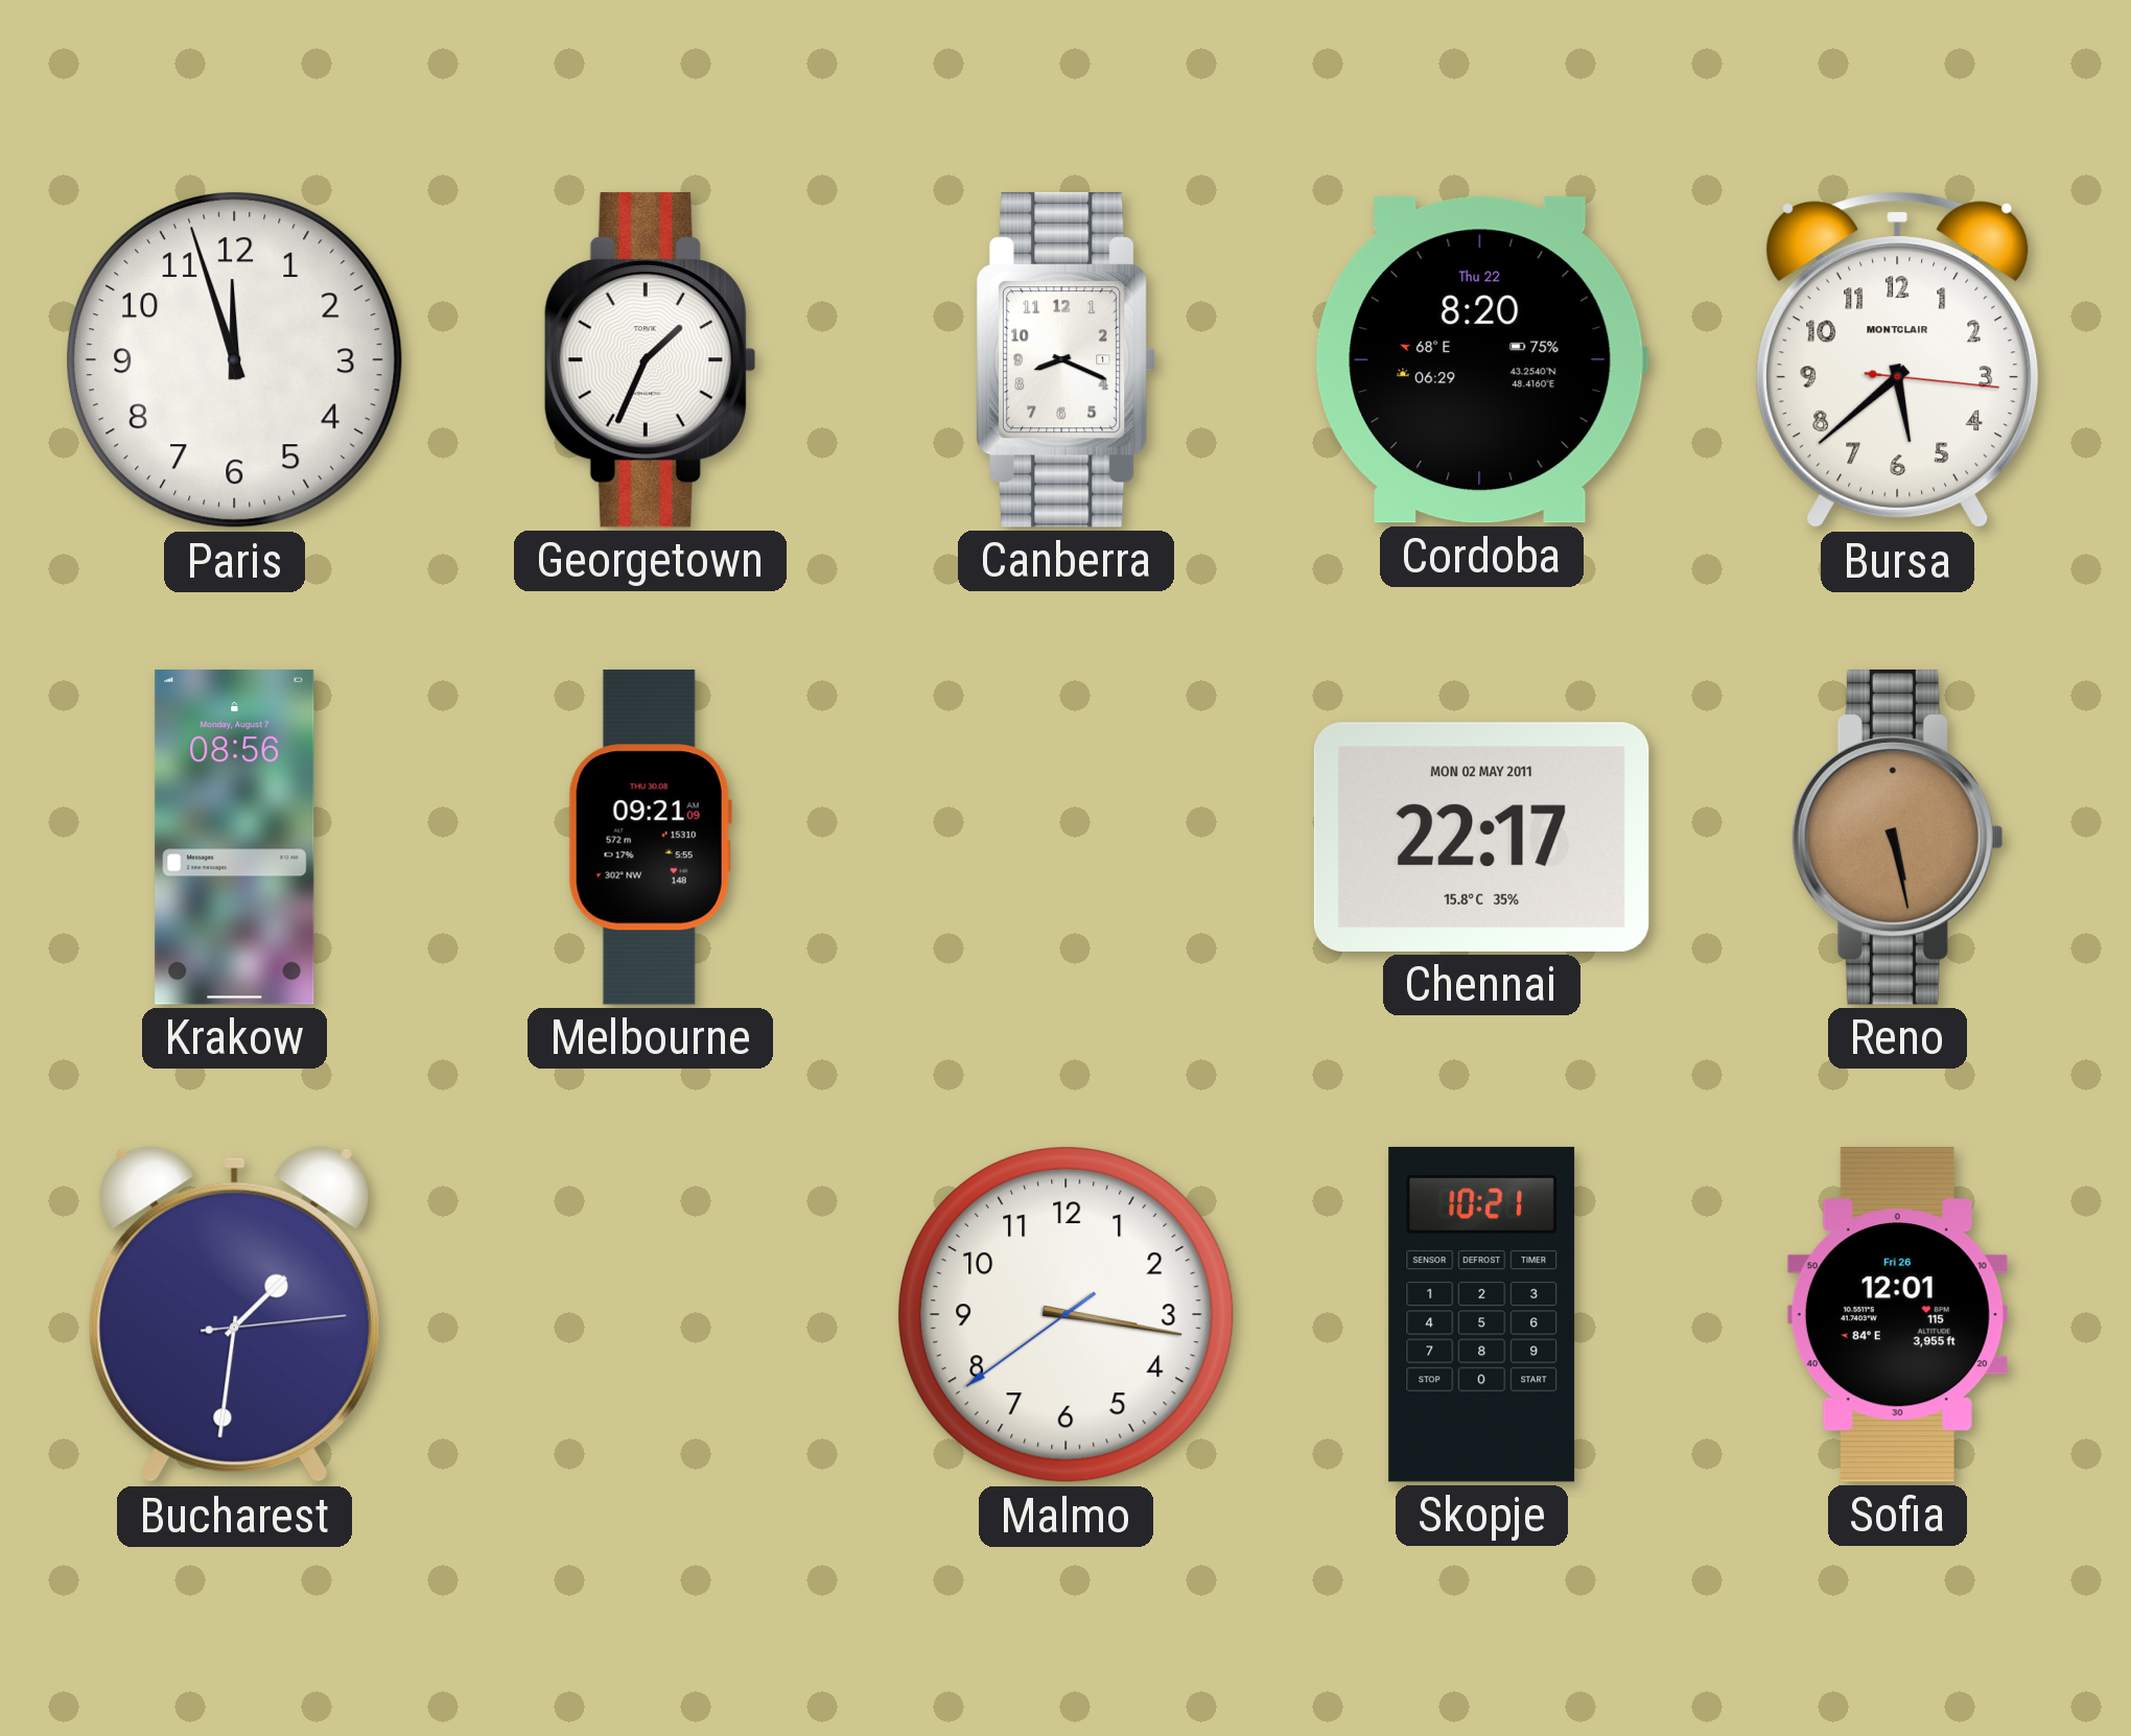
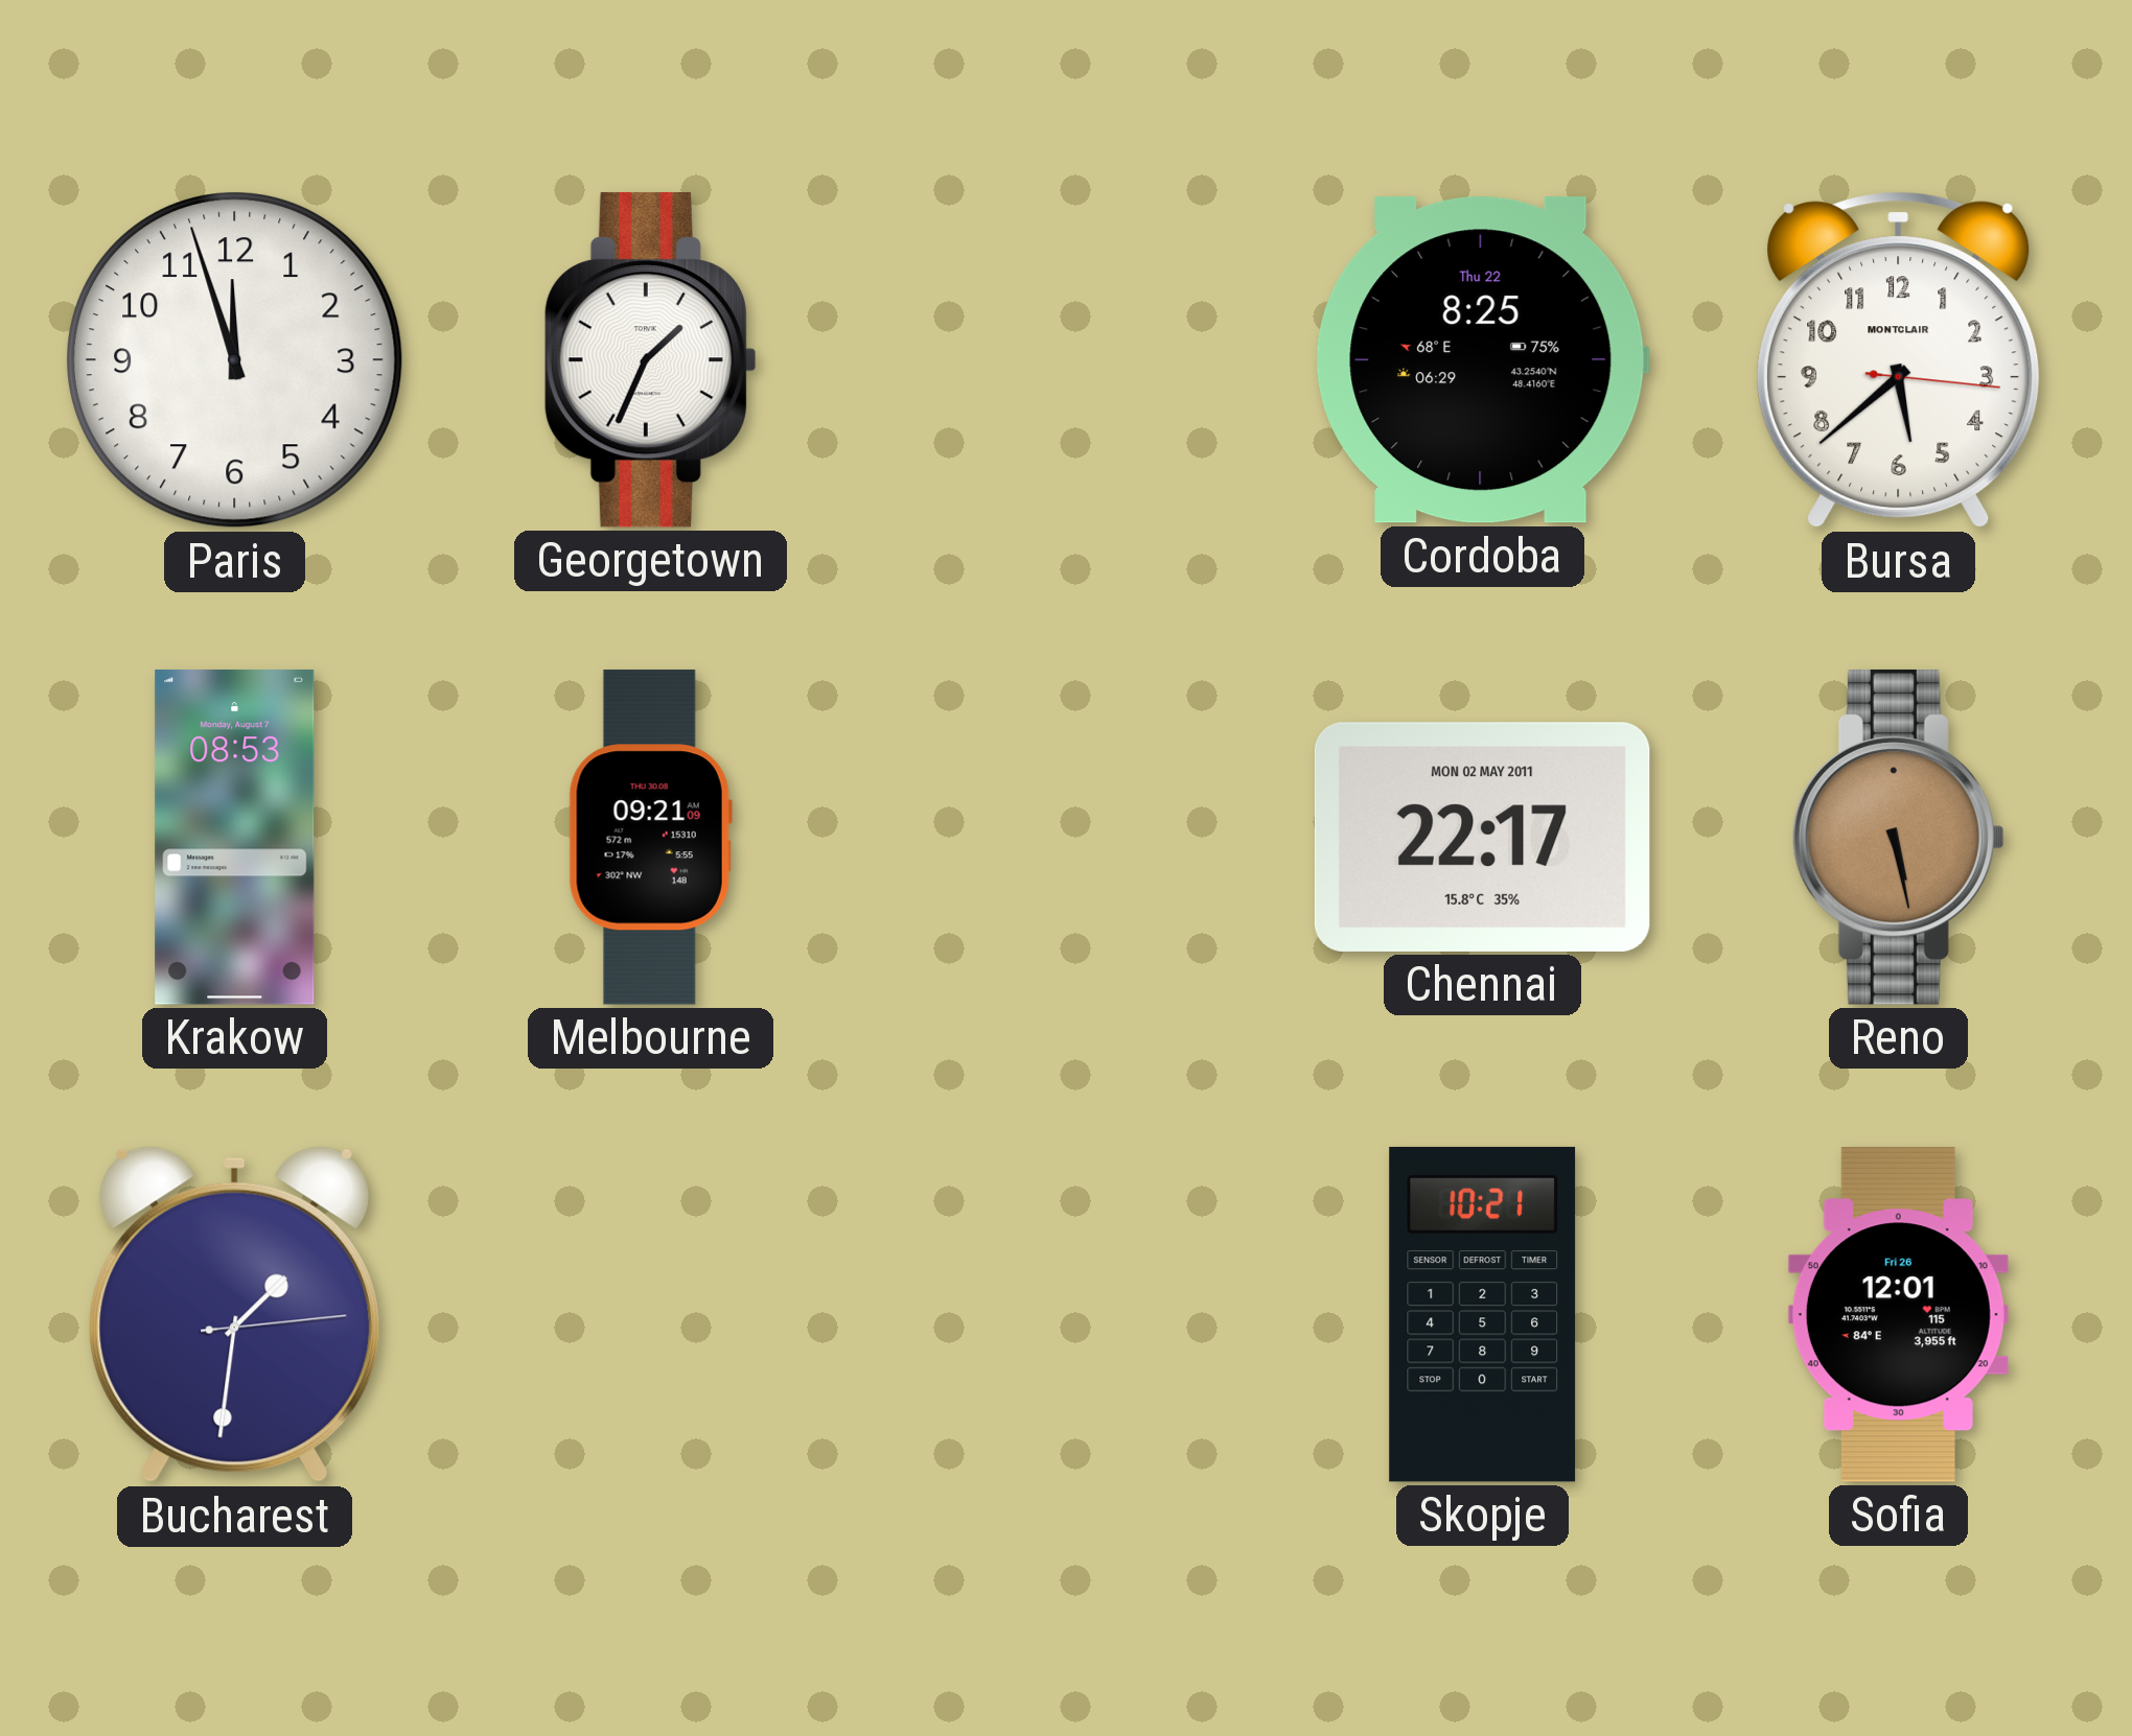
Canberra: 8:19 -> none
Cordoba: 8:20 -> 8:25
Krakow: 08:56 -> 08:53
Malmo: 3:16 -> none
